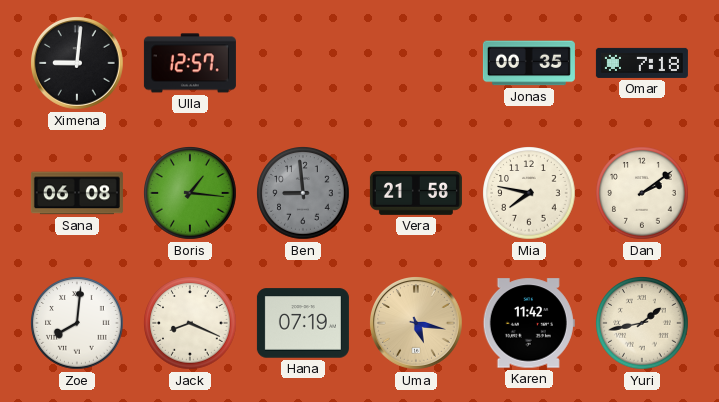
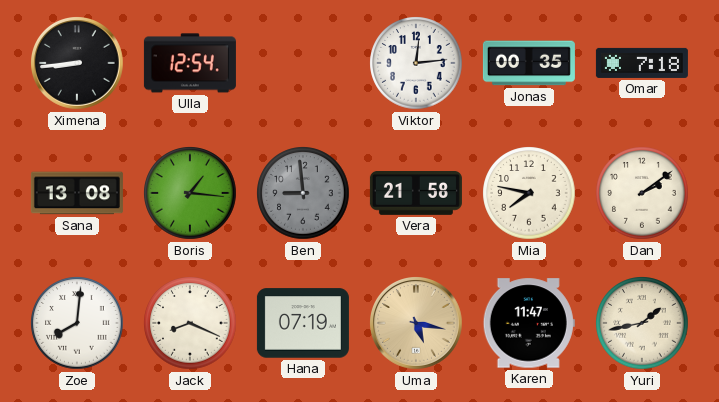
Ximena: 9:01 -> 8:44
Ulla: 12:57 -> 12:54
Viktor: none -> 12:14
Sana: 06:08 -> 13:08
Karen: 11:42 -> 11:47
